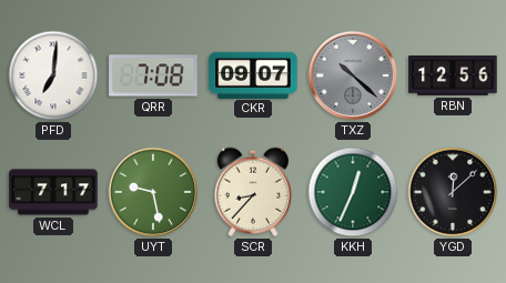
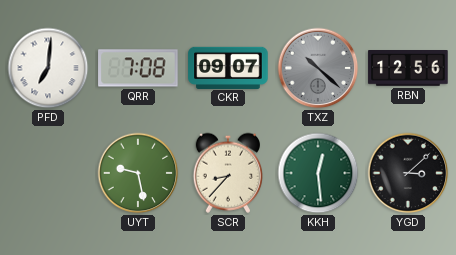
WCL: 7:17 -> none
KKH: 12:34 -> 12:29
YGD: 12:08 -> 3:08
